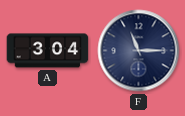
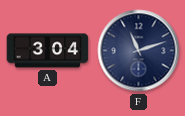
F: 11:15 -> 11:12
